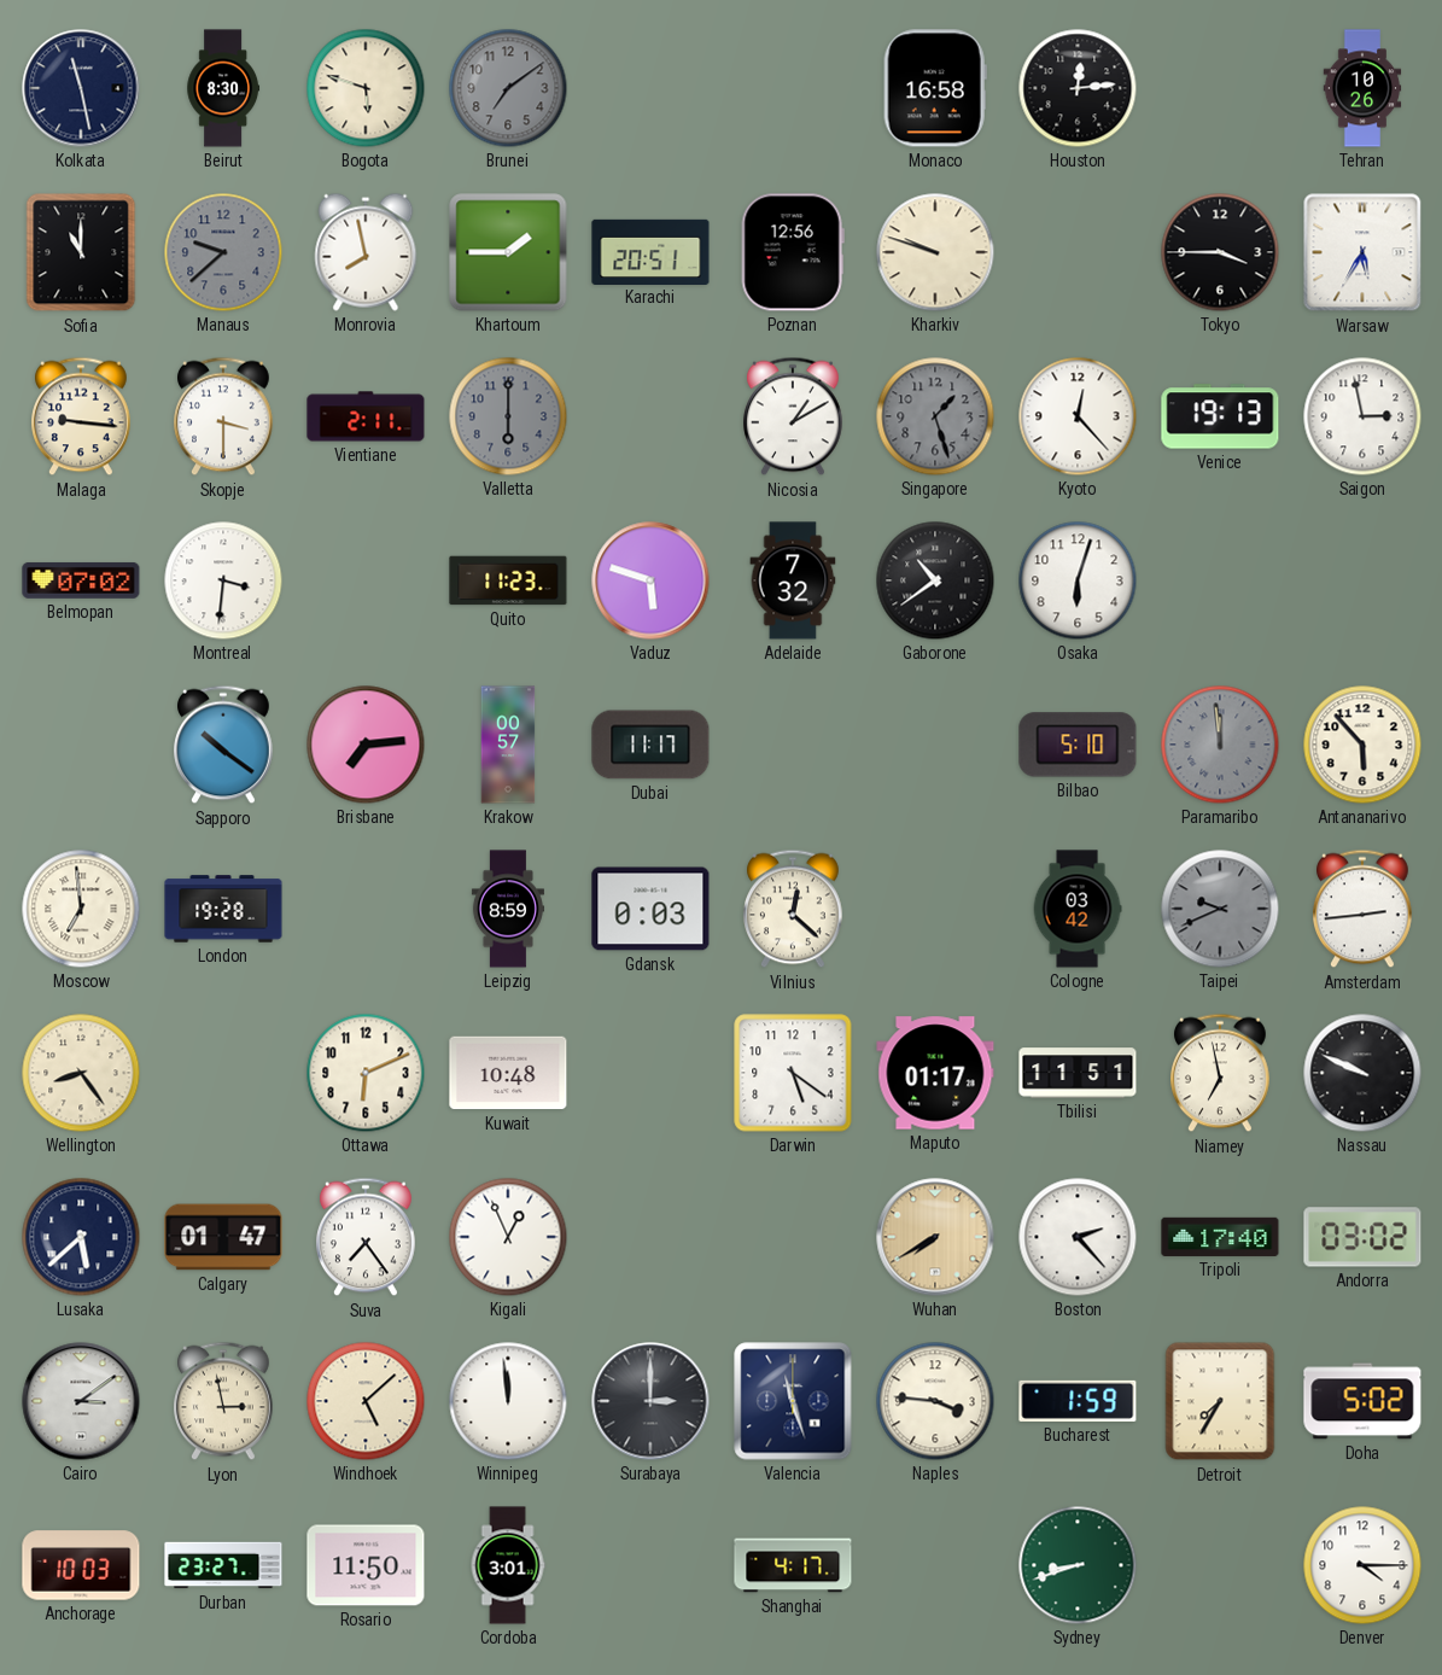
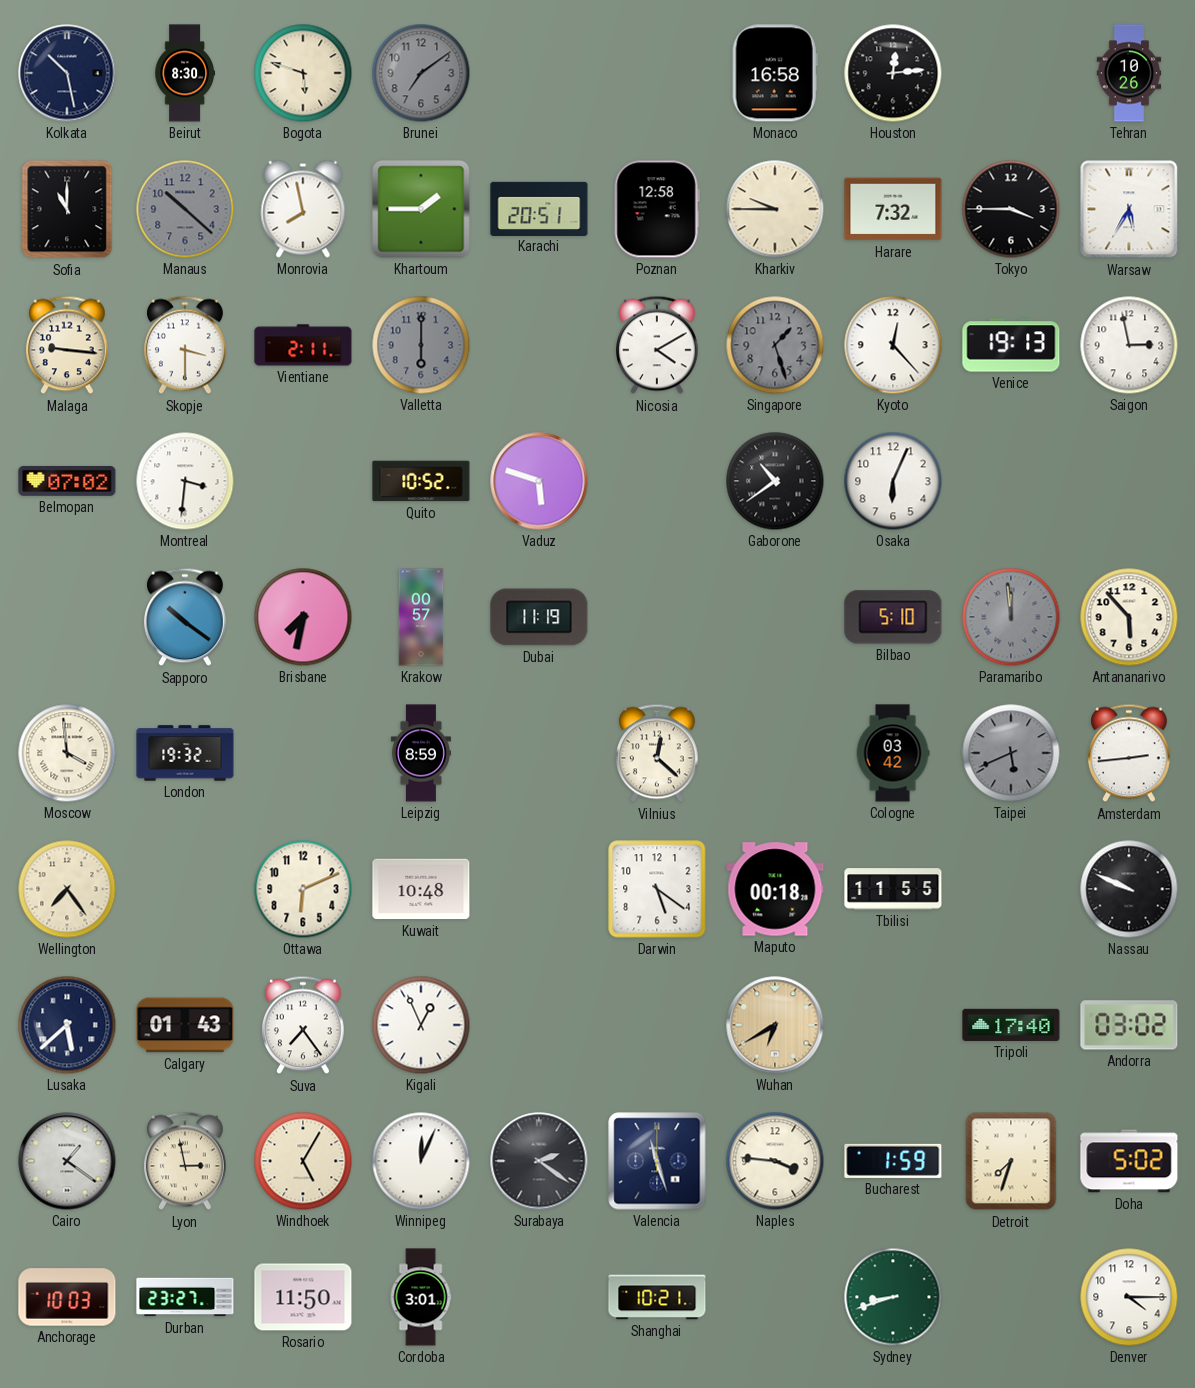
Kolkata: 11:28 -> 10:28
Manaus: 9:38 -> 10:22
Poznan: 12:56 -> 12:58
Kharkiv: 9:48 -> 9:45
Harare: none -> 7:32
Nicosia: 1:10 -> 4:10
Quito: 11:23 -> 10:52
Adelaide: 7:32 -> none
Osaka: 6:03 -> 6:04
Brisbane: 7:14 -> 7:32
Dubai: 11:17 -> 11:19
Moscow: 6:59 -> 3:59
London: 19:28 -> 19:32
Gdansk: 0:03 -> none
Taipei: 9:41 -> 5:41
Wellington: 8:24 -> 7:24
Maputo: 01:17 -> 00:18
Tbilisi: 11:51 -> 11:55
Niamey: 6:58 -> none
Calgary: 01:47 -> 01:43
Wuhan: 7:40 -> 6:40
Boston: 2:23 -> none
Cairo: 3:09 -> 1:21
Windhoek: 5:08 -> 5:05
Winnipeg: 11:59 -> 12:04
Surabaya: 3:00 -> 2:21
Detroit: 7:35 -> 7:33
Shanghai: 4:17 -> 10:21
